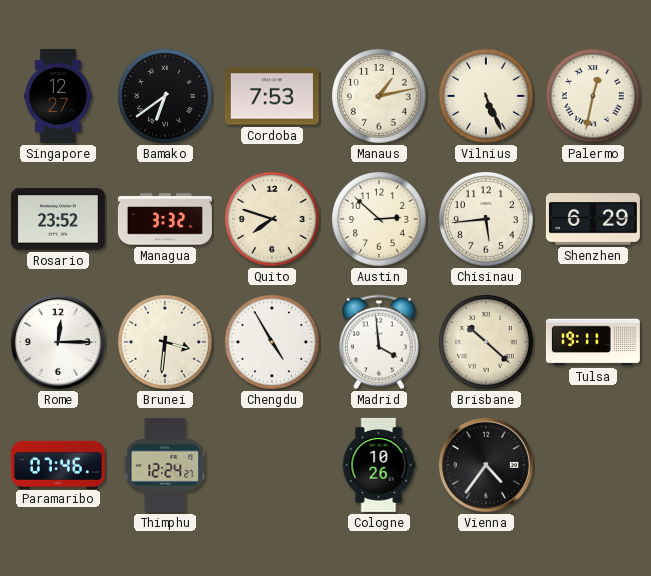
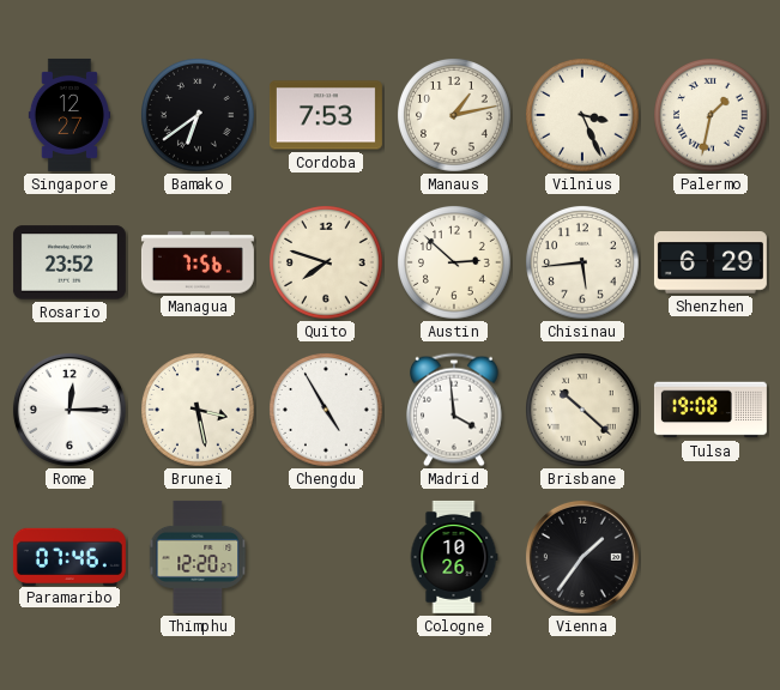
Vilnius: 5:26 -> 3:26
Palermo: 12:32 -> 1:32
Managua: 3:32 -> 7:56
Brunei: 3:31 -> 3:28
Tulsa: 19:11 -> 19:08
Thimphu: 12:24 -> 12:20
Vienna: 4:36 -> 1:36
